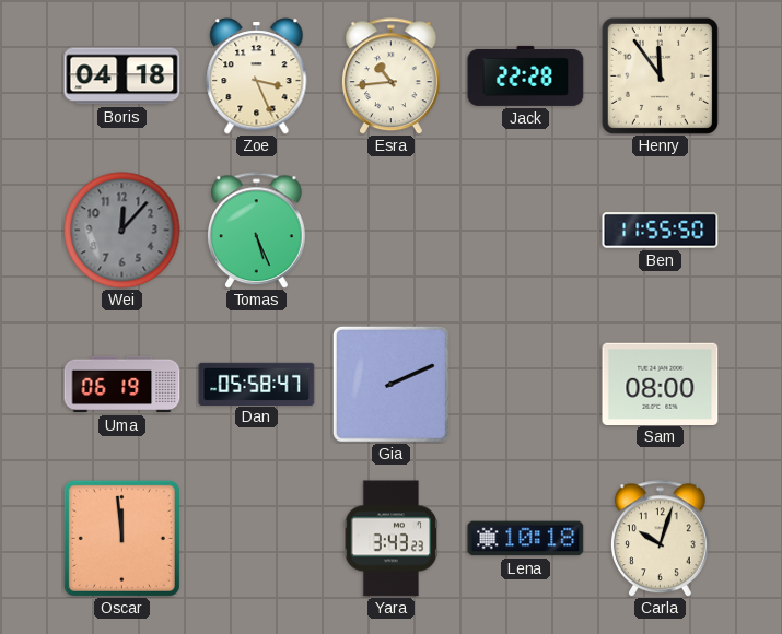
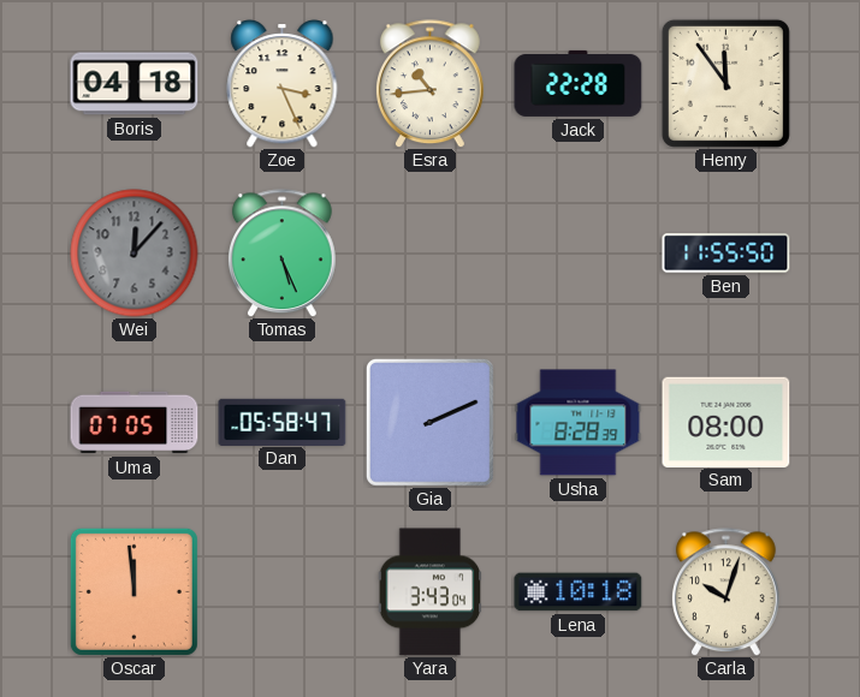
Uma: 06:19 -> 07:05
Usha: none -> 8:28
Yara: 3:43:23 -> 3:43:04
